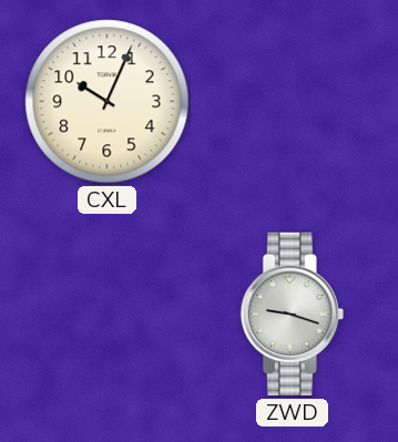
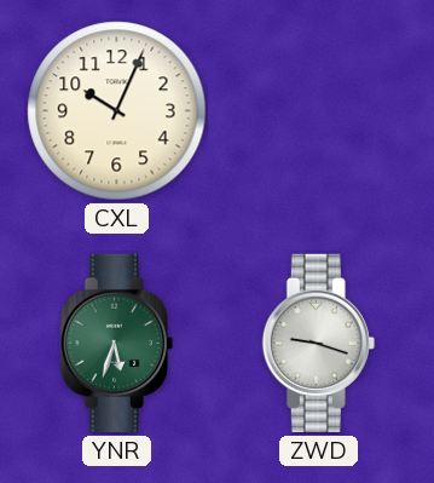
YNR: none -> 5:33
